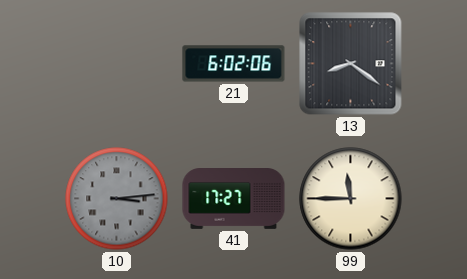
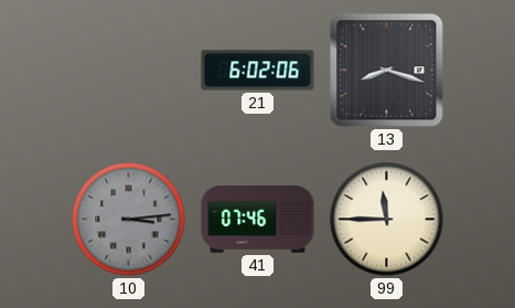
13: 8:21 -> 8:18
41: 17:27 -> 07:46
